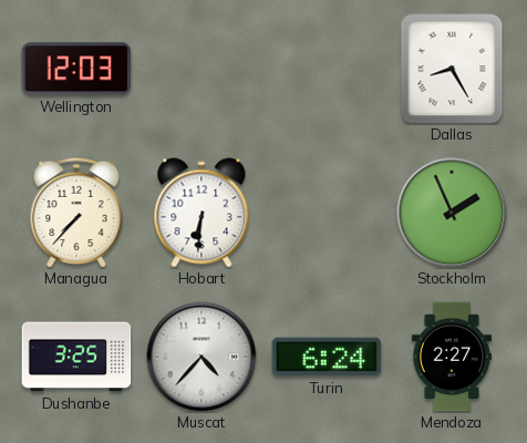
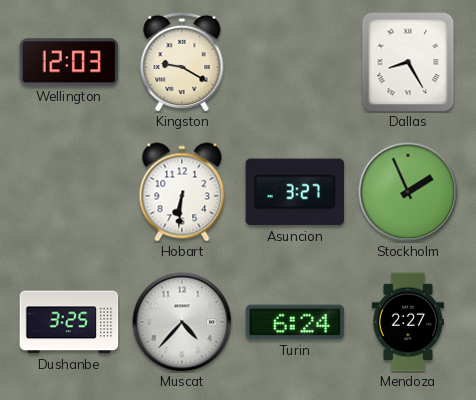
Kingston: none -> 9:20
Managua: 7:37 -> none
Asuncion: none -> 3:27
